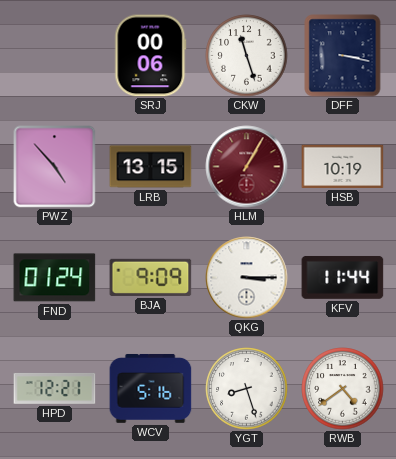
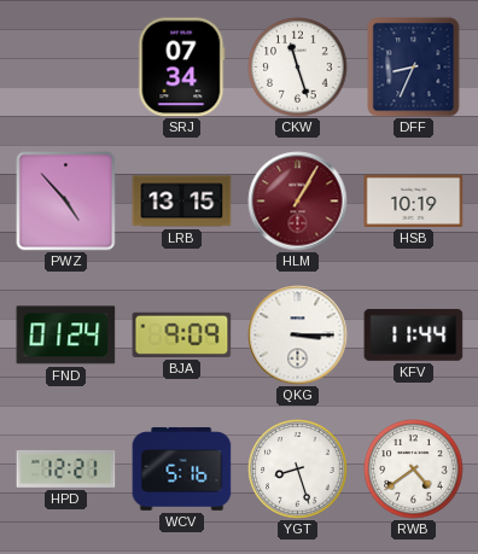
SRJ: 00:06 -> 07:34
DFF: 3:17 -> 8:34
